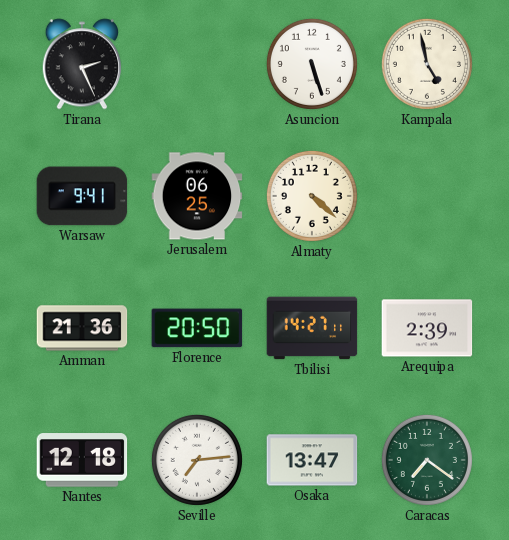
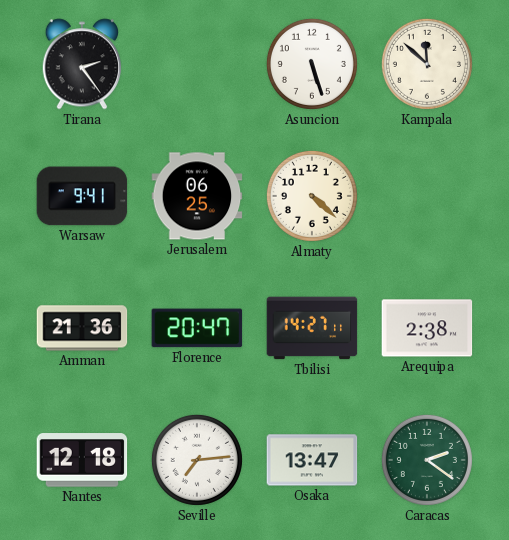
Tirana: 2:26 -> 2:24
Kampala: 4:58 -> 11:52
Florence: 20:50 -> 20:47
Arequipa: 2:39 -> 2:38
Caracas: 7:21 -> 2:21
